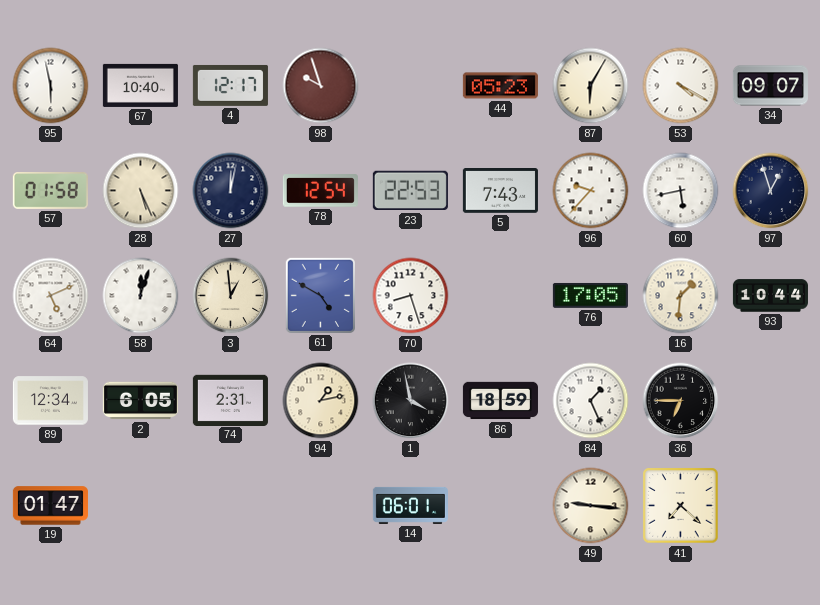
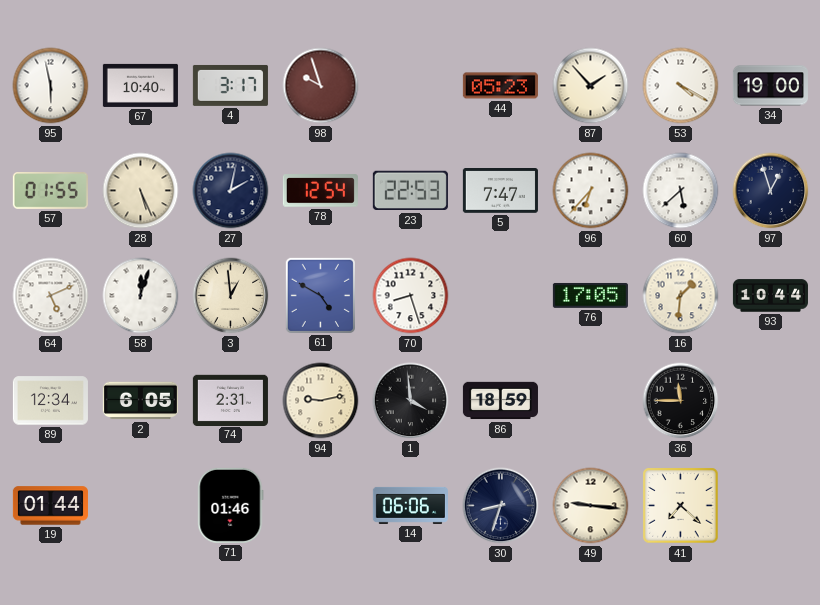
4: 12:17 -> 3:17
87: 6:05 -> 1:53
34: 09:07 -> 19:00
57: 01:58 -> 01:55
27: 12:02 -> 2:02
5: 7:43 -> 7:47
96: 9:37 -> 6:37
60: 5:43 -> 5:38
94: 1:13 -> 9:13
1: 3:58 -> 3:59
84: 1:26 -> none
36: 6:45 -> 11:45
19: 01:47 -> 01:44
71: none -> 01:46
14: 06:01 -> 06:06
30: none -> 8:33
